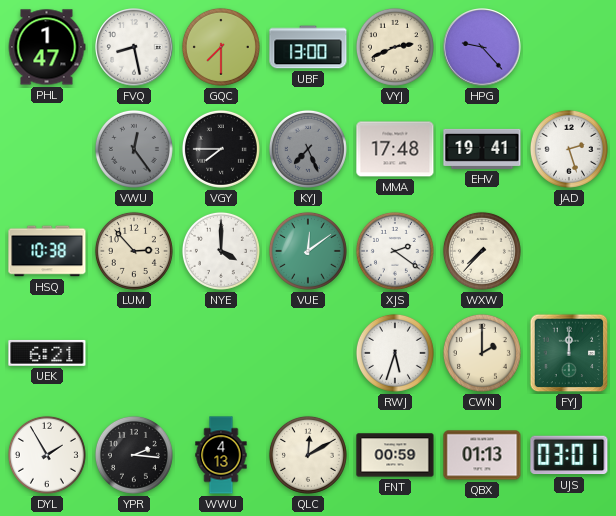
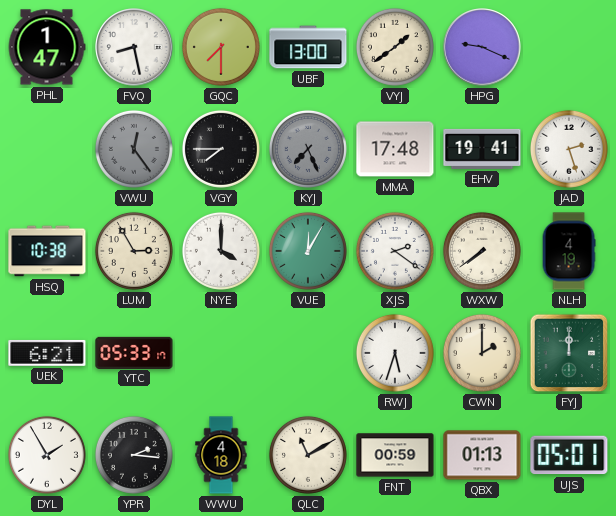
VYJ: 2:41 -> 1:39
HPG: 9:23 -> 9:19
LUM: 2:53 -> 2:55
VUE: 12:09 -> 12:05
WXW: 7:37 -> 7:39
NLH: none -> 4:19
YTC: none -> 05:33
WWU: 4:13 -> 4:18
QLC: 12:10 -> 11:10
UJS: 03:01 -> 05:01
